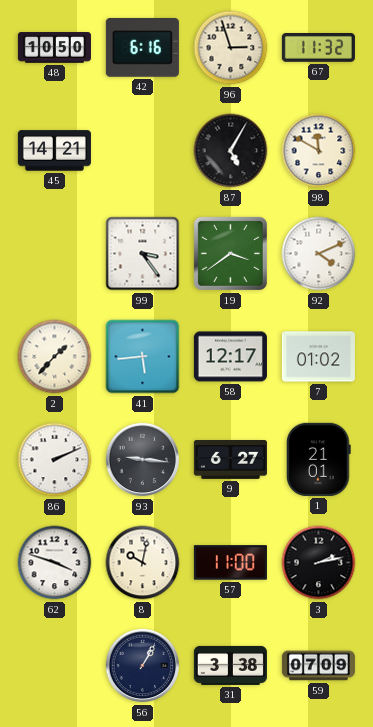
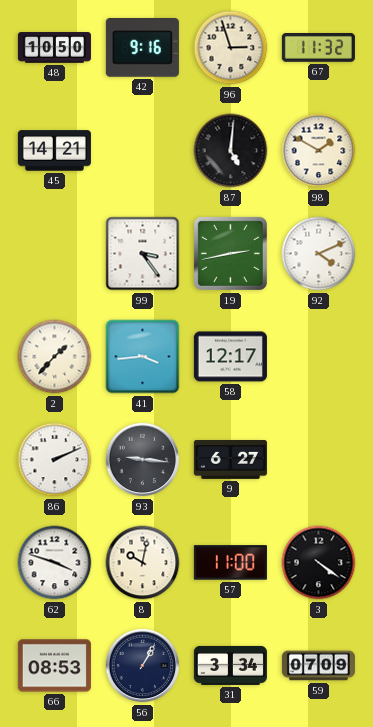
42: 6:16 -> 9:16
87: 5:05 -> 5:01
98: 11:50 -> 1:50
19: 3:39 -> 2:43
41: 5:44 -> 3:44
7: 01:02 -> none
1: 21:01 -> none
3: 2:13 -> 4:21
66: none -> 08:53
31: 3:38 -> 3:34
